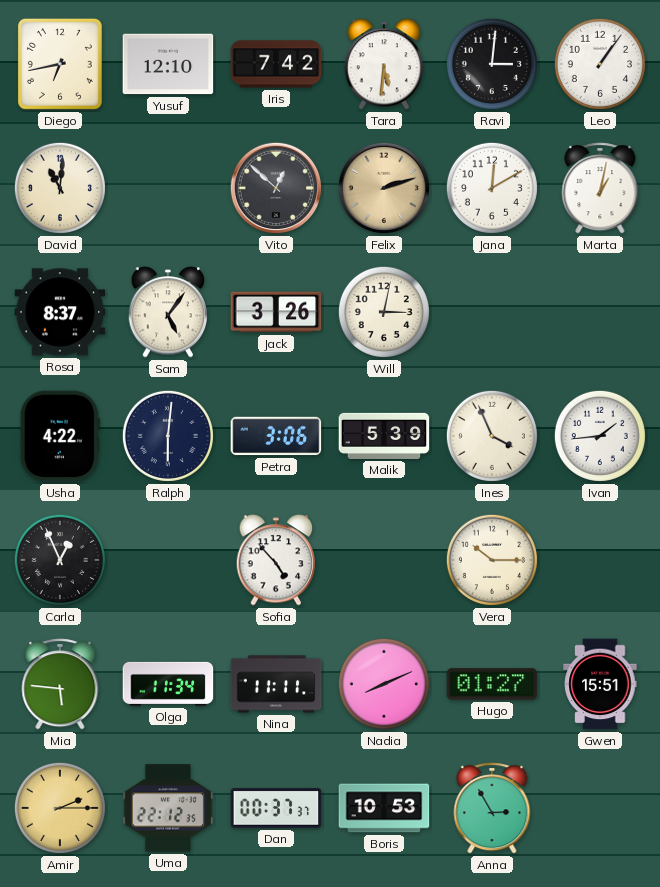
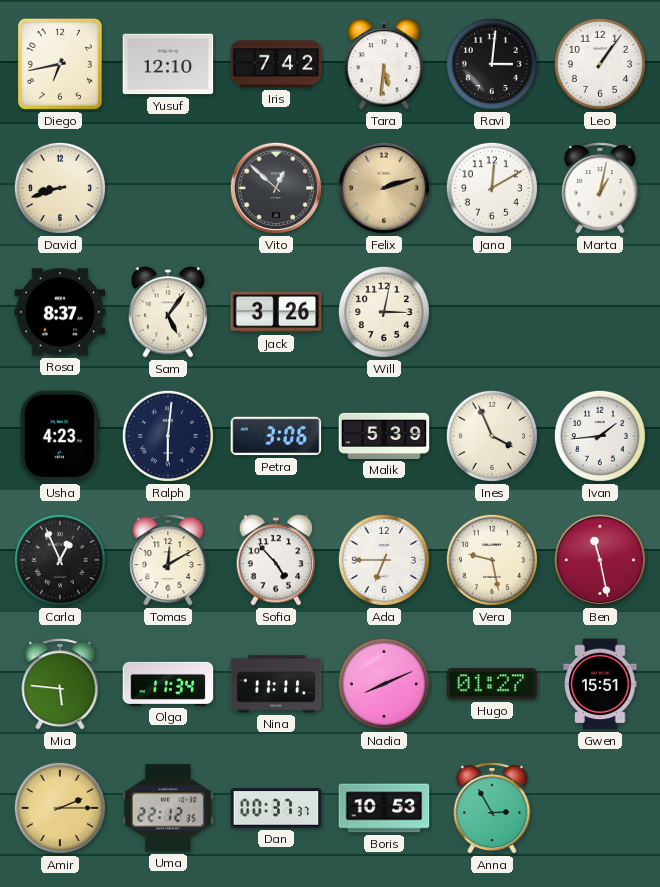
David: 11:01 -> 8:42
Usha: 4:22 -> 4:23
Tomas: none -> 12:10
Ada: none -> 6:45
Vera: 10:15 -> 9:28
Ben: none -> 11:28
